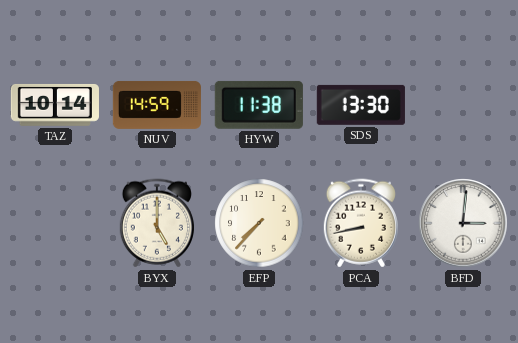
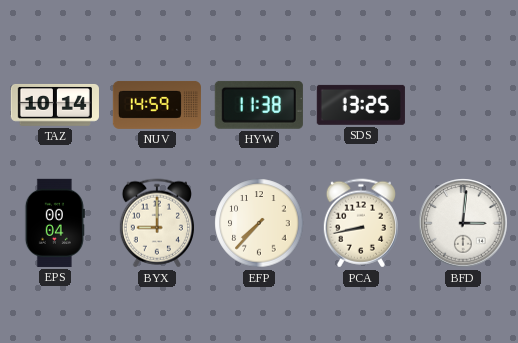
SDS: 13:30 -> 13:25
EPS: none -> 00:04
BYX: 5:00 -> 9:00
